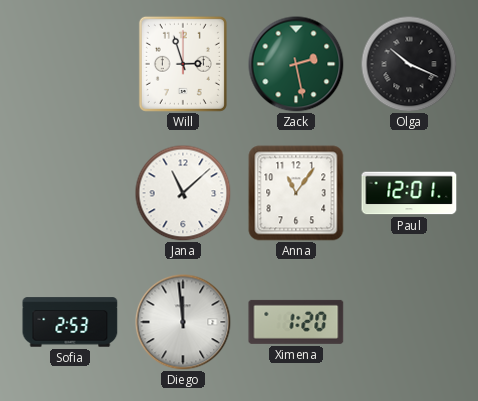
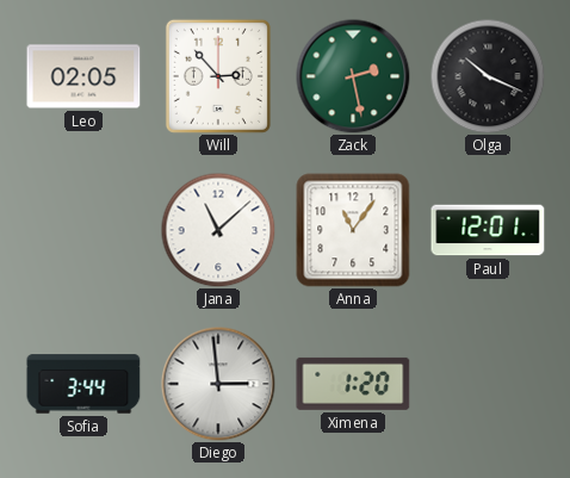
Leo: none -> 02:05
Will: 2:57 -> 2:53
Sofia: 2:53 -> 3:44
Diego: 11:59 -> 2:59
